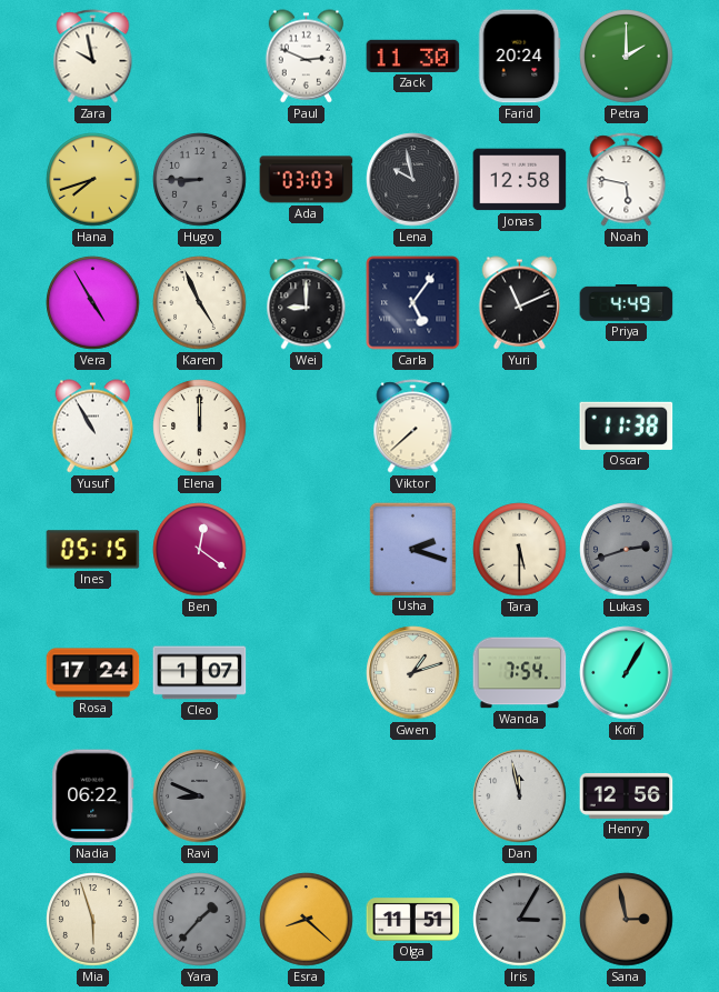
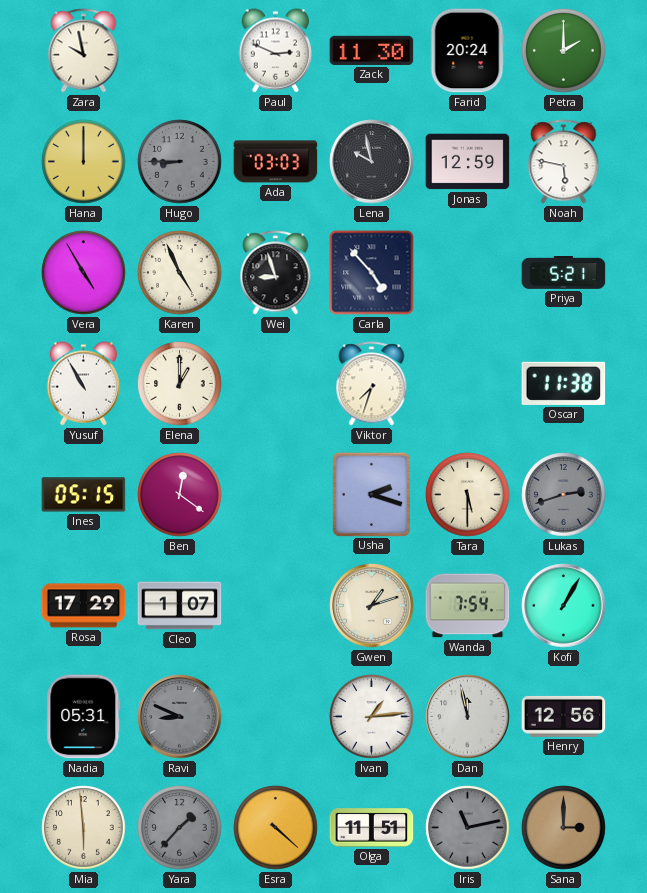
Hana: 7:42 -> 12:00
Jonas: 12:58 -> 12:59
Wei: 9:00 -> 8:57
Carla: 5:06 -> 4:53
Yuri: 11:11 -> none
Priya: 4:49 -> 5:21
Elena: 12:00 -> 1:00
Viktor: 7:38 -> 7:33
Rosa: 17:24 -> 17:29
Nadia: 06:22 -> 05:31
Ivan: none -> 1:14
Mia: 5:57 -> 5:59
Esra: 8:22 -> 4:22
Iris: 3:05 -> 11:13
Sana: 2:58 -> 3:00
